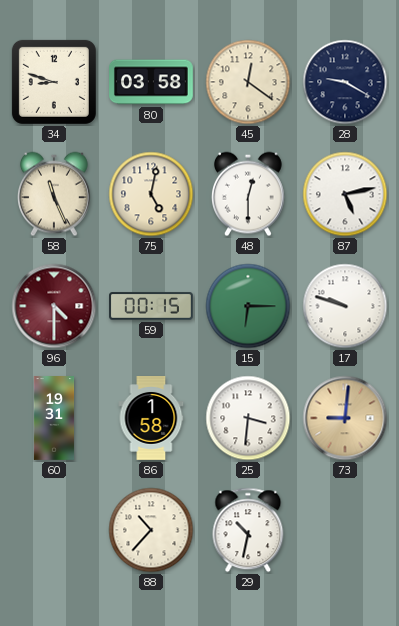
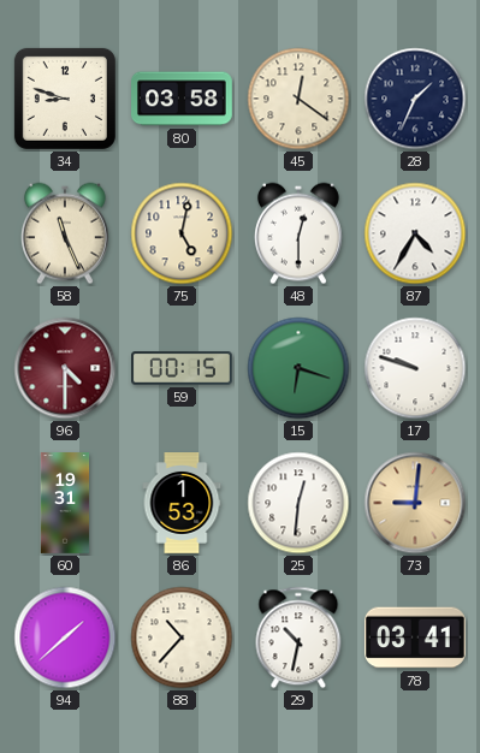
28: 9:20 -> 1:34
87: 5:13 -> 4:35
15: 6:15 -> 6:18
86: 1:58 -> 1:53
25: 3:31 -> 12:31
94: none -> 1:38
78: none -> 03:41
